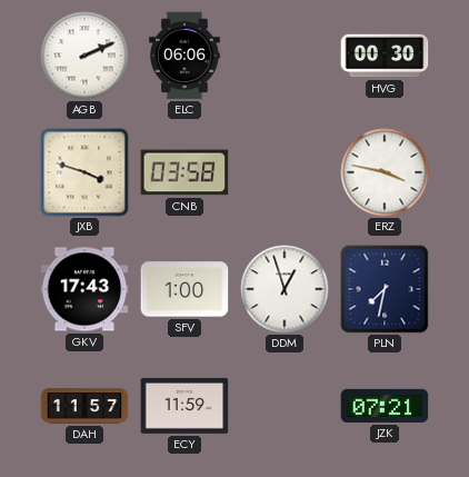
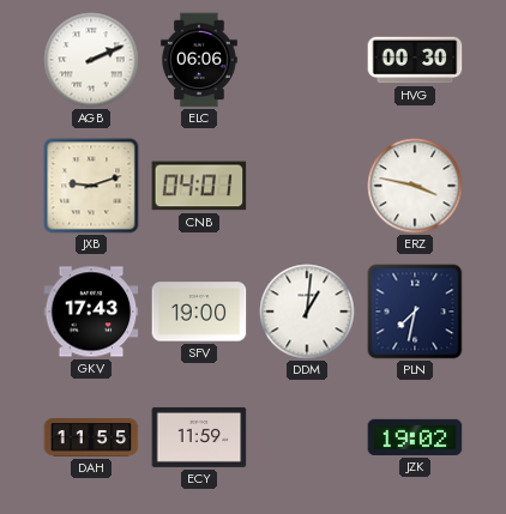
JXB: 3:48 -> 9:12
CNB: 03:58 -> 04:01
SFV: 1:00 -> 19:00
DDM: 12:57 -> 1:01
DAH: 11:57 -> 11:55
JZK: 07:21 -> 19:02
